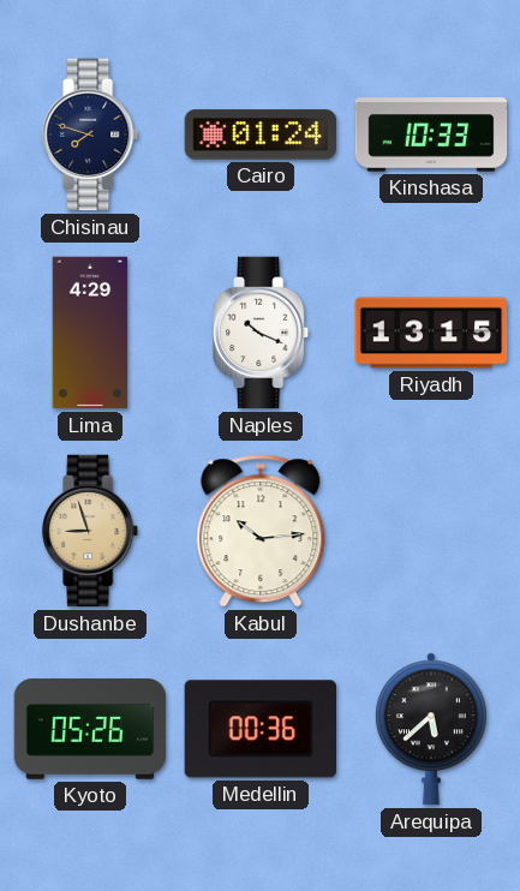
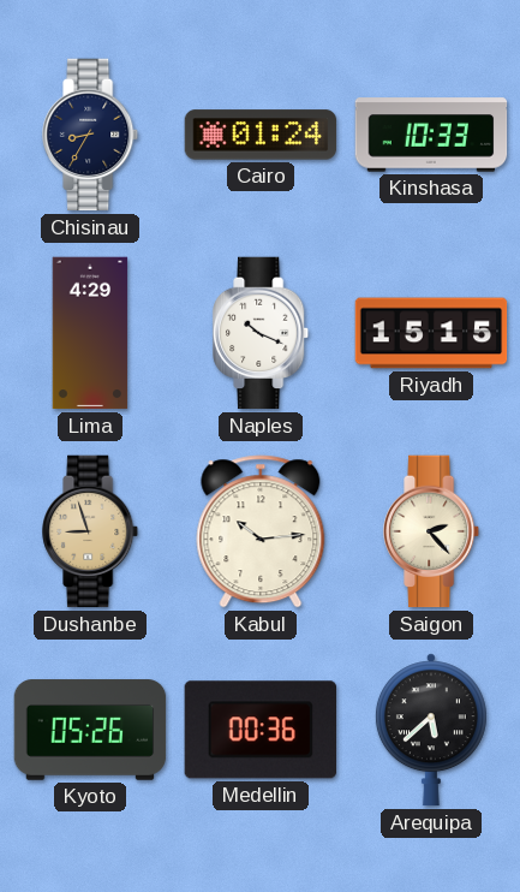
Chisinau: 7:48 -> 8:35
Riyadh: 13:15 -> 15:15
Saigon: none -> 2:23
